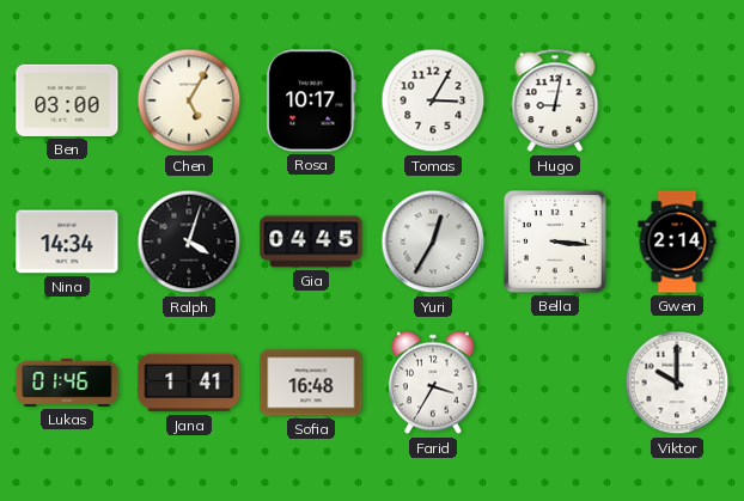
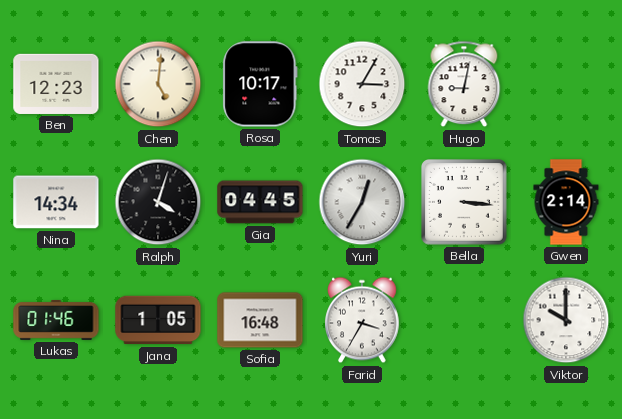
Ben: 03:00 -> 12:23
Chen: 5:05 -> 5:01
Jana: 1:41 -> 1:05
